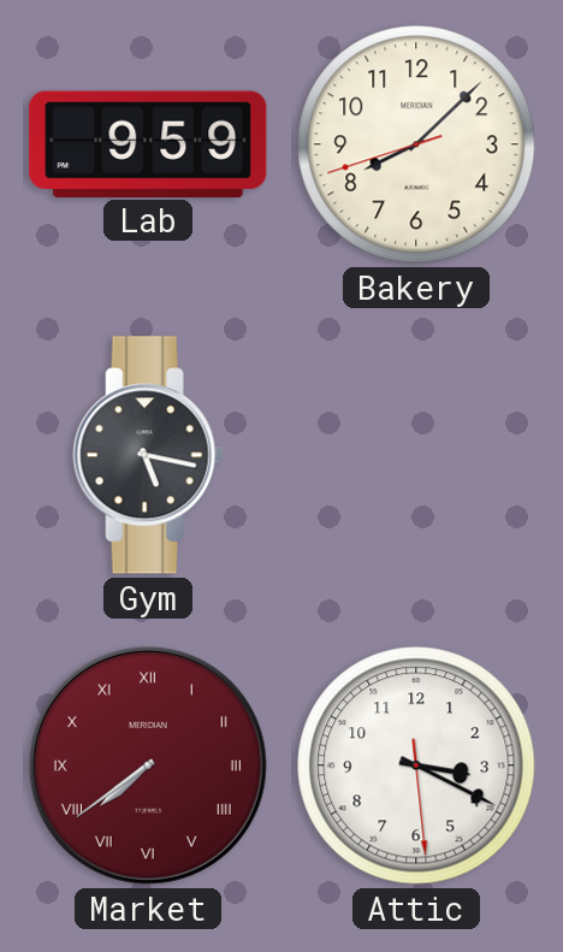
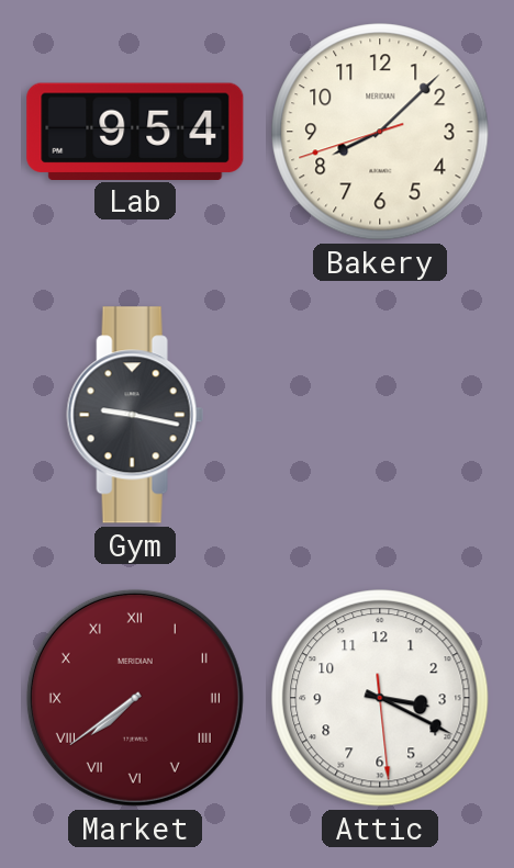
Lab: 9:59 -> 9:54
Gym: 5:17 -> 9:17
